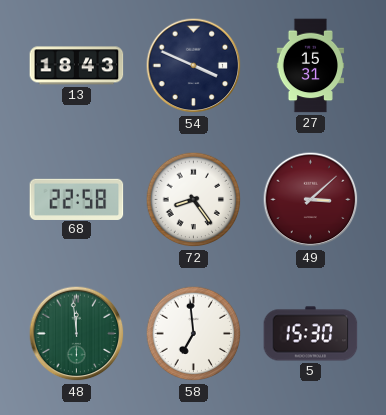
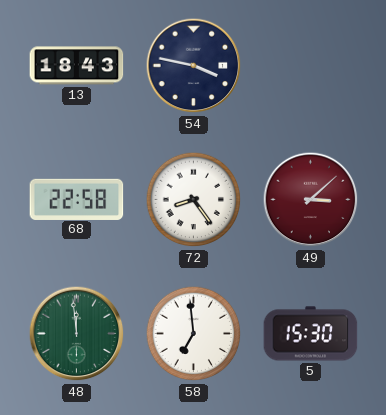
54: 3:49 -> 3:47
27: 15:31 -> none
